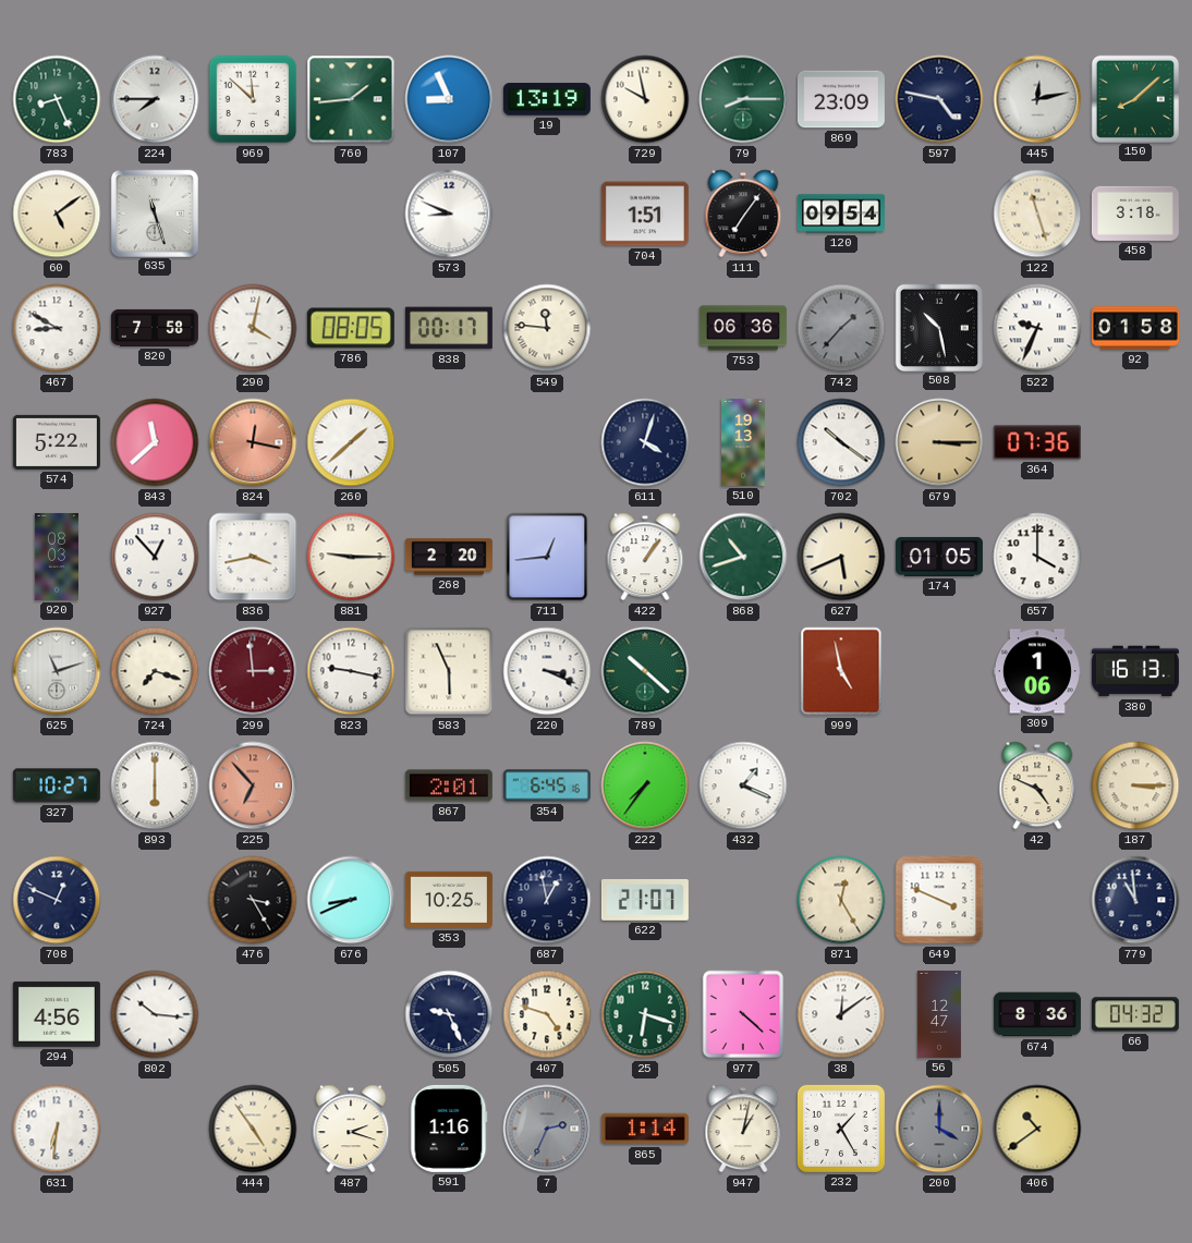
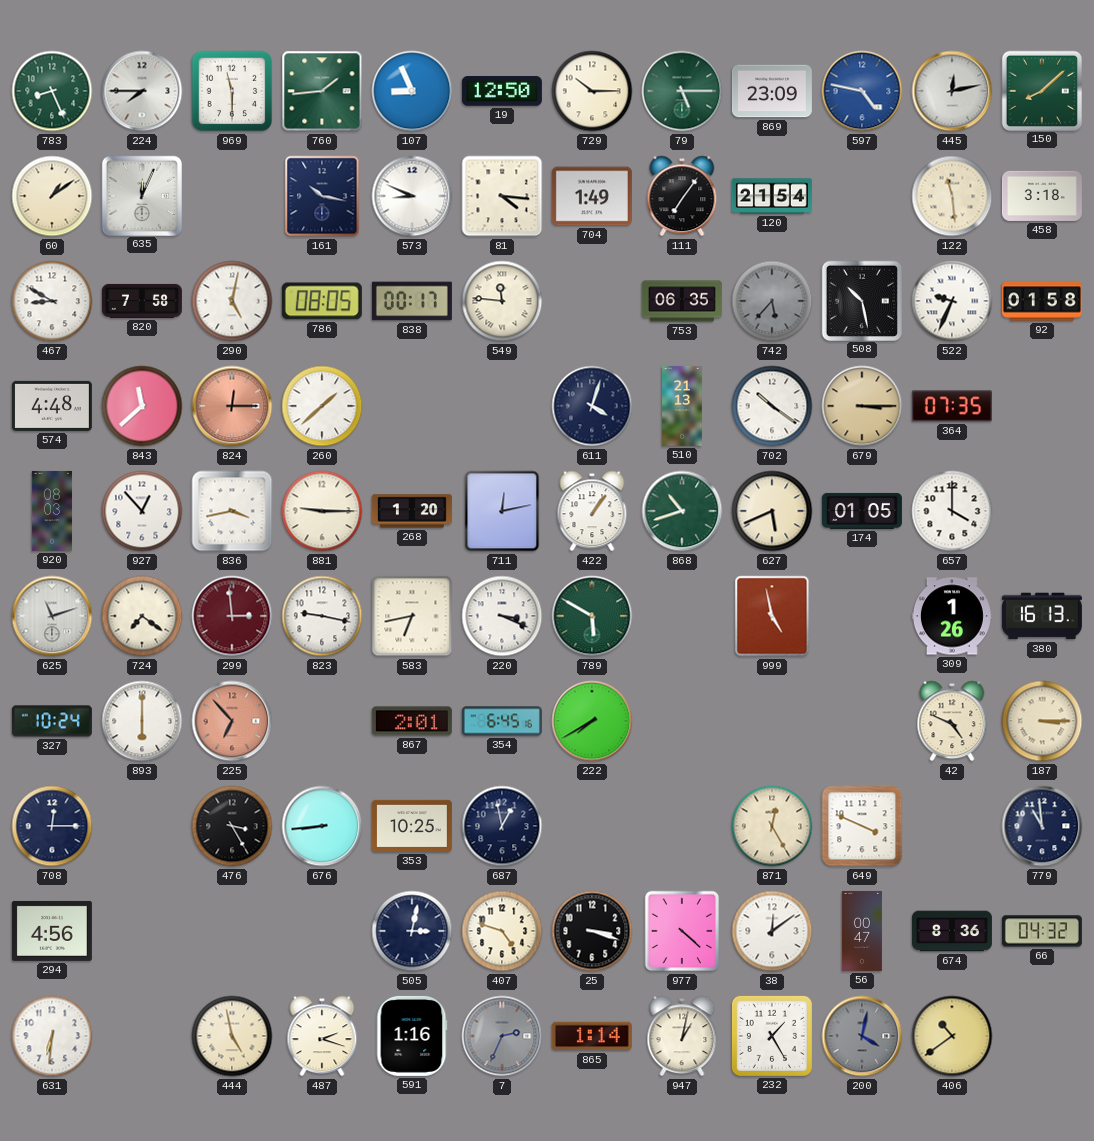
969: 11:52 -> 11:30
19: 13:19 -> 12:50
729: 9:58 -> 10:15
79: 8:15 -> 5:15
597 dial: navy -> blue
60: 5:09 -> 1:09
635: 11:27 -> 12:04
161: none -> 10:17
81: none -> 4:16
704: 1:51 -> 1:49
120: 09:54 -> 21:54
122: 11:27 -> 11:29
290: 4:02 -> 5:02
753: 06:36 -> 06:35
742: 1:37 -> 5:37
574: 5:22 -> 4:48
824: 12:17 -> 12:15
510: 19:13 -> 21:13
364: 07:36 -> 07:35
268: 2:20 -> 1:20
711: 12:44 -> 12:13
724: 7:18 -> 7:21
583: 5:56 -> 6:43
789: 10:22 -> 5:50
309: 1:06 -> 1:26
327: 10:27 -> 10:24
222: 7:36 -> 7:40
432: 1:19 -> none
708: 12:49 -> 12:15
676: 8:41 -> 8:44
622: 21:07 -> none
802: 10:16 -> none
505: 9:26 -> 3:02
25: 6:18 -> 3:18
25 dial: green -> black
56: 12:47 -> 00:47
444: 4:54 -> 4:58
200: 4:00 -> 4:02
